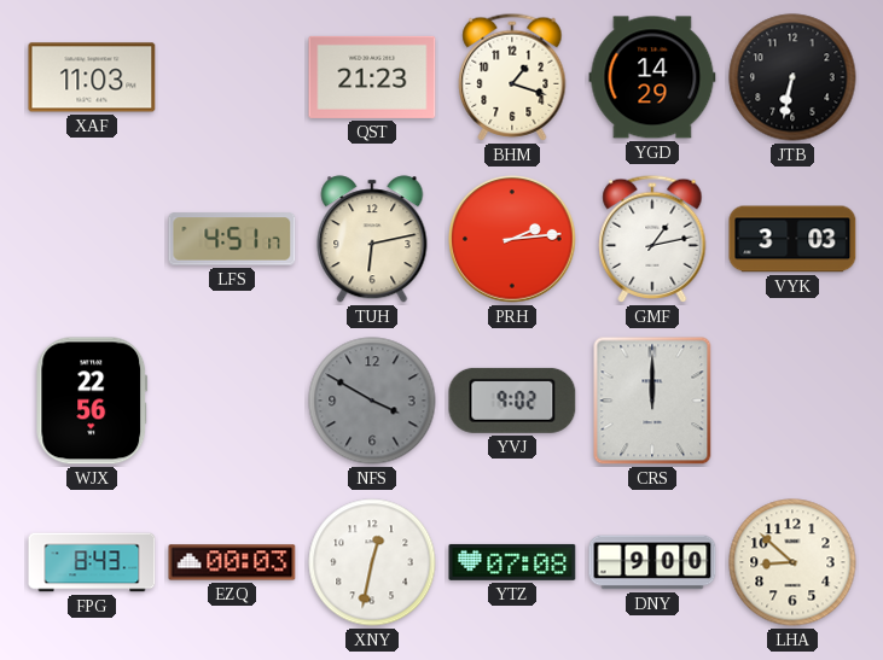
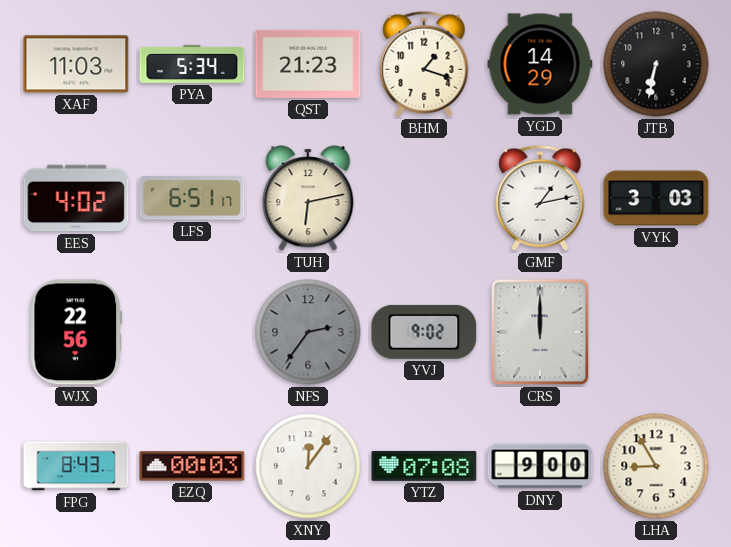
PYA: none -> 5:34
EES: none -> 4:02
LFS: 4:51 -> 6:51
PRH: 2:14 -> none
NFS: 3:50 -> 2:36
XNY: 12:32 -> 12:06
LHA: 8:52 -> 8:55
